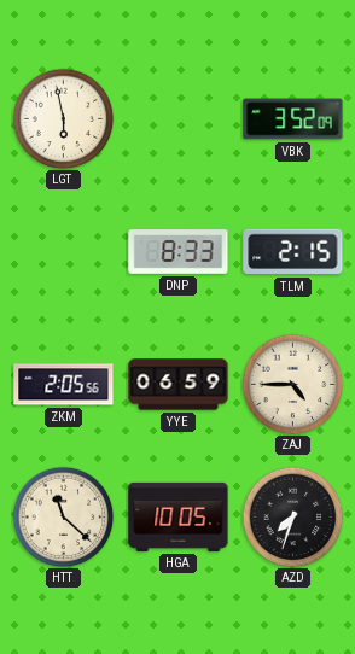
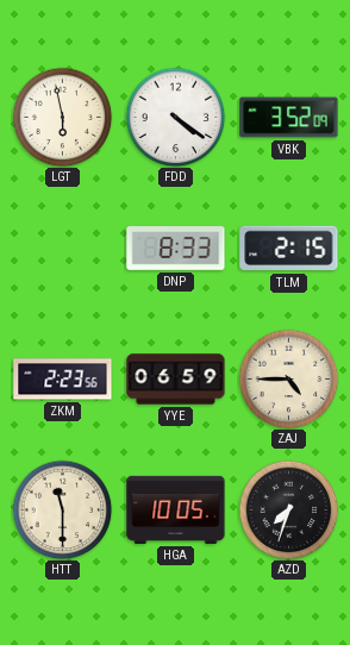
FDD: none -> 4:21
ZKM: 2:05 -> 2:23
HTT: 11:22 -> 11:30
